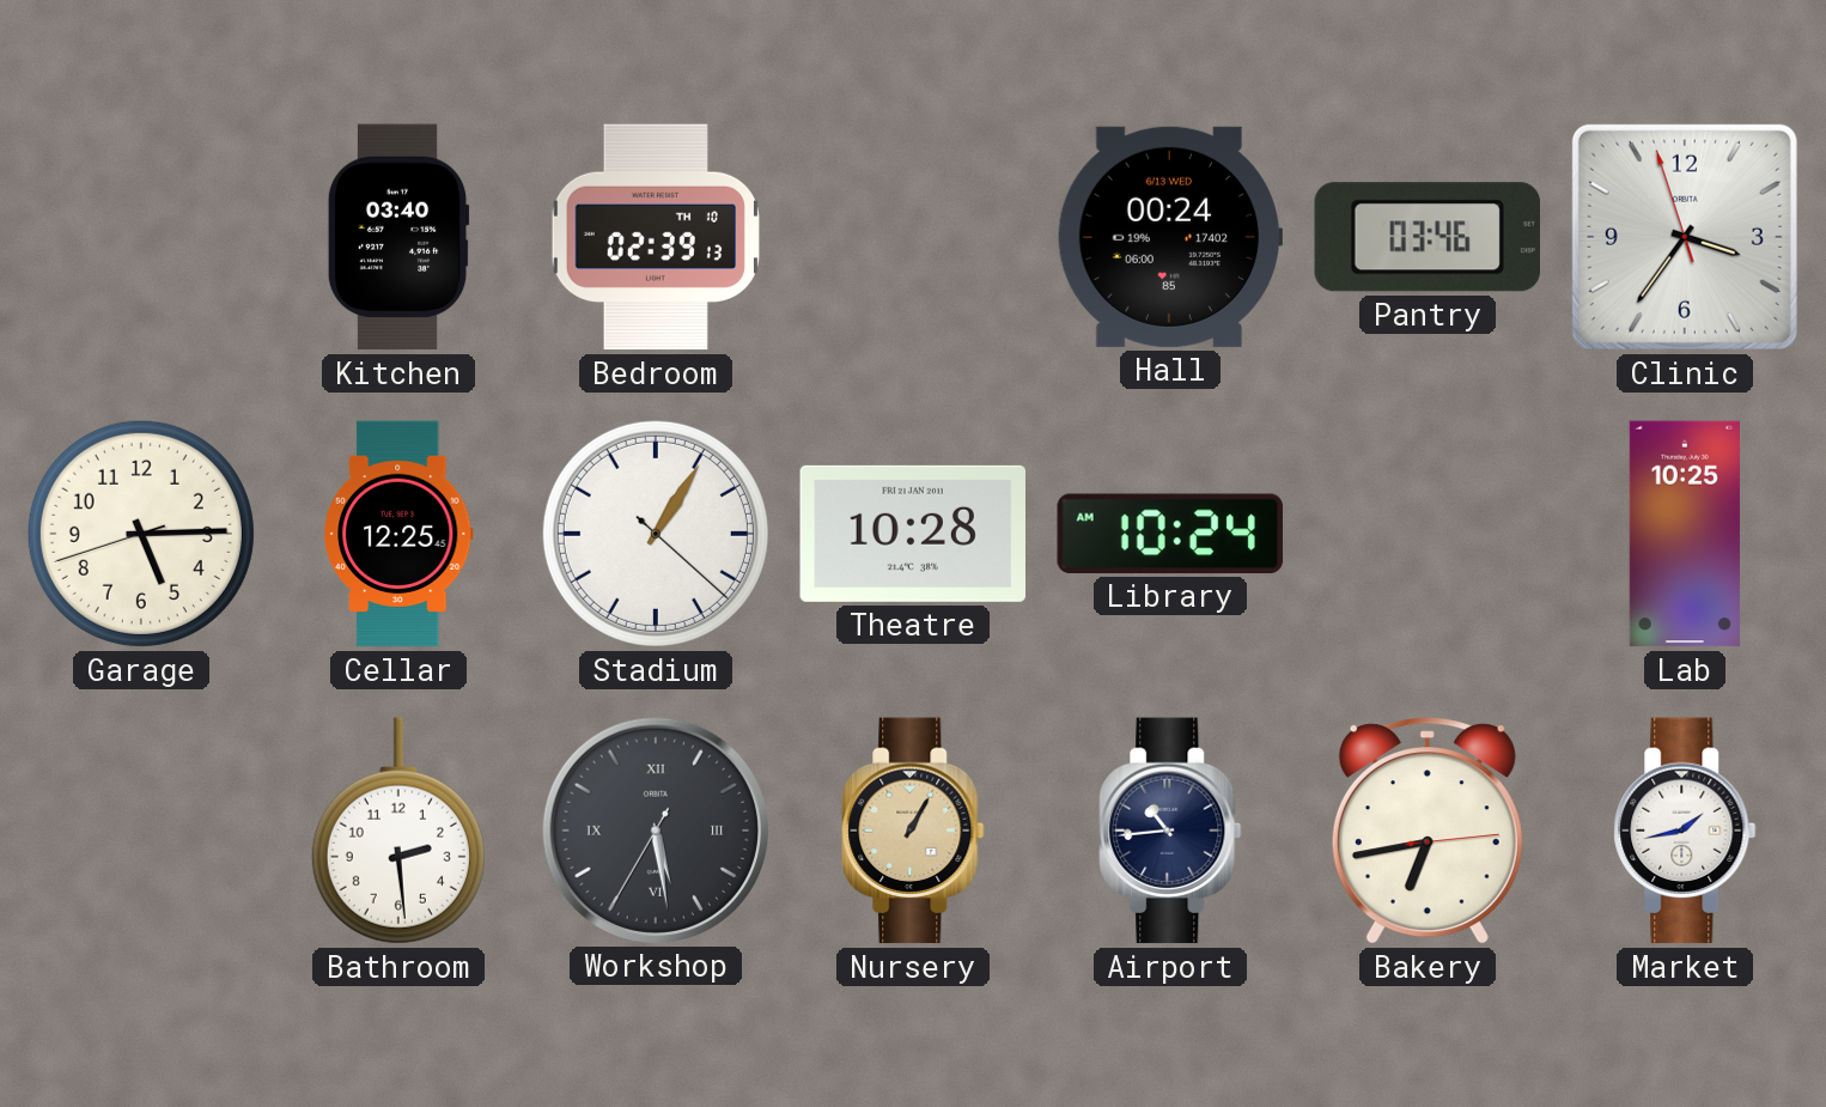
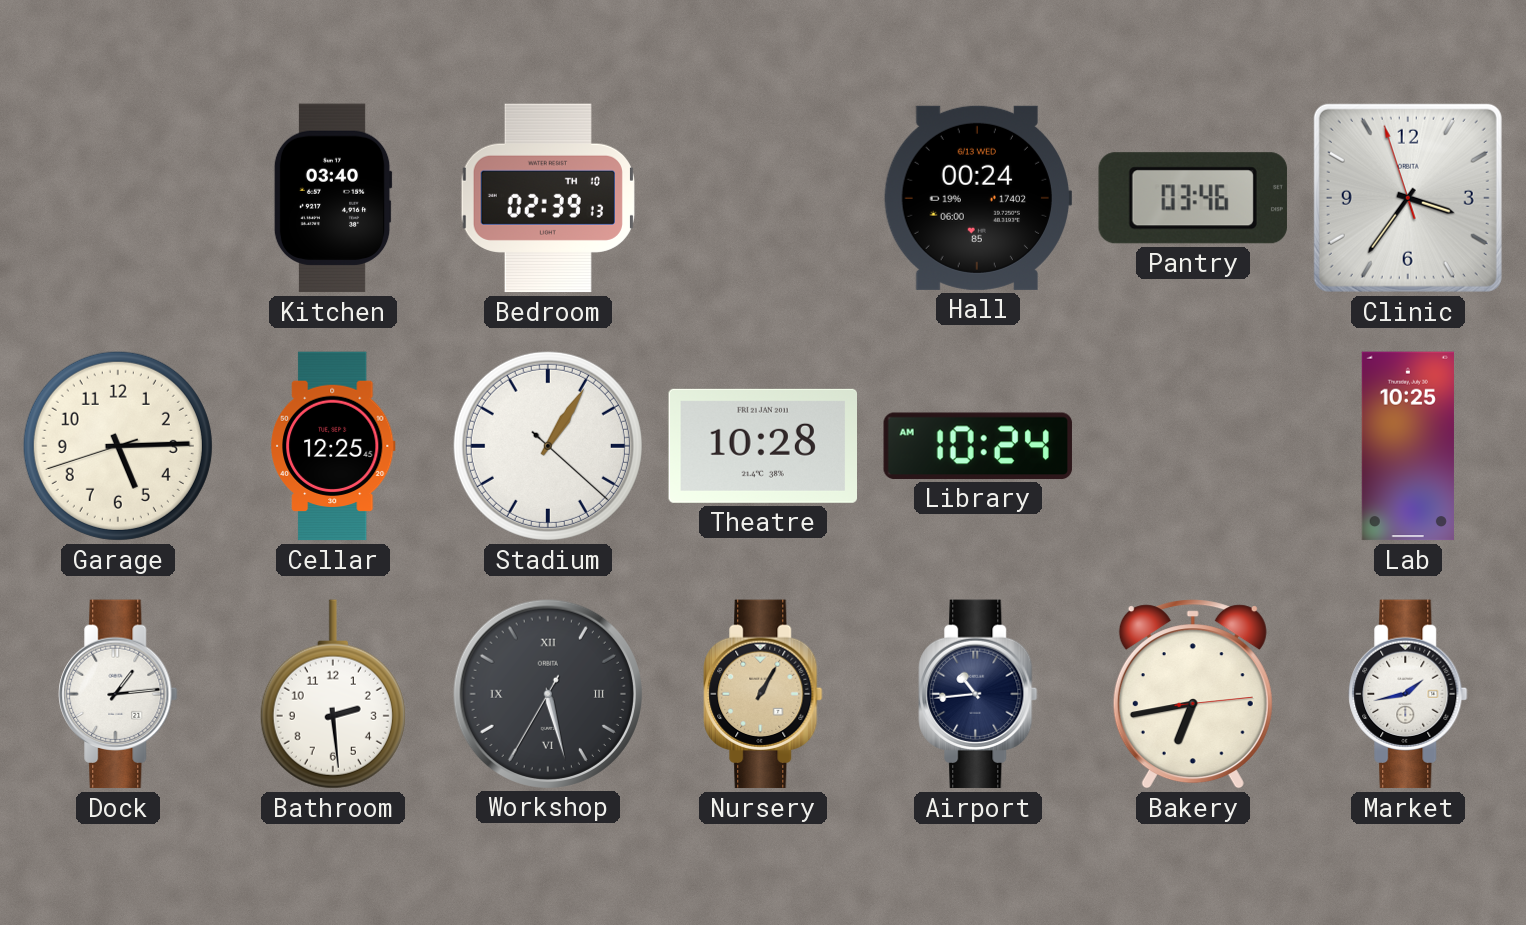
Dock: none -> 1:14
Workshop: 5:28 -> 5:27
